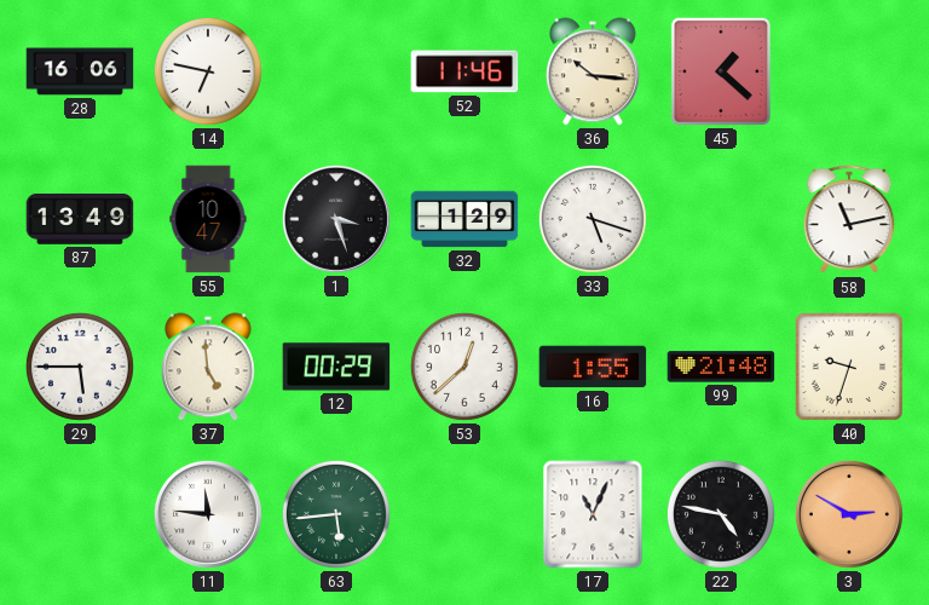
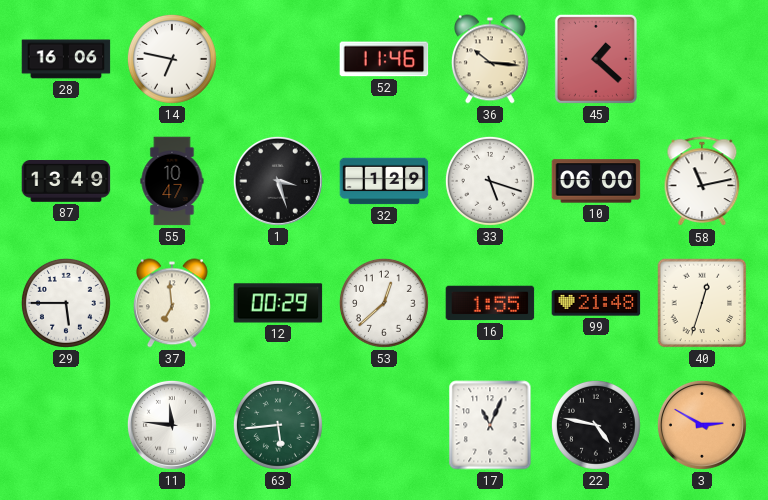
10: none -> 06:00
37: 4:59 -> 6:59
40: 9:33 -> 12:33
